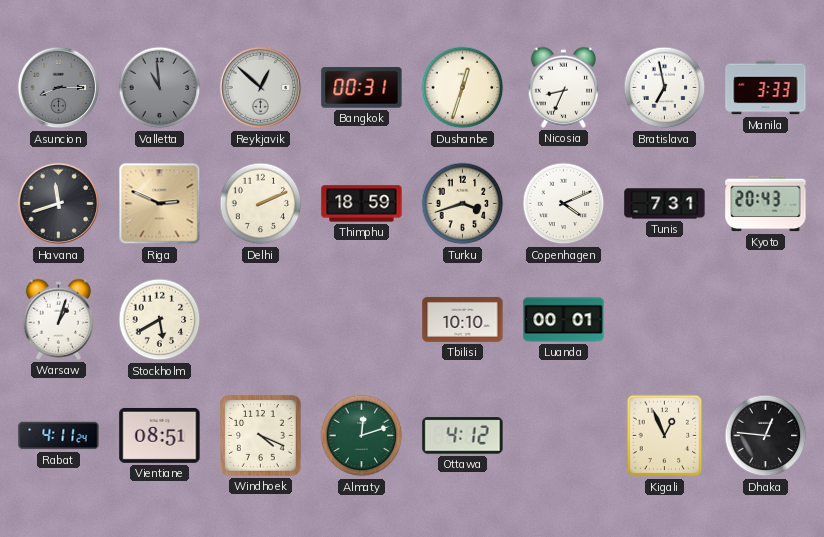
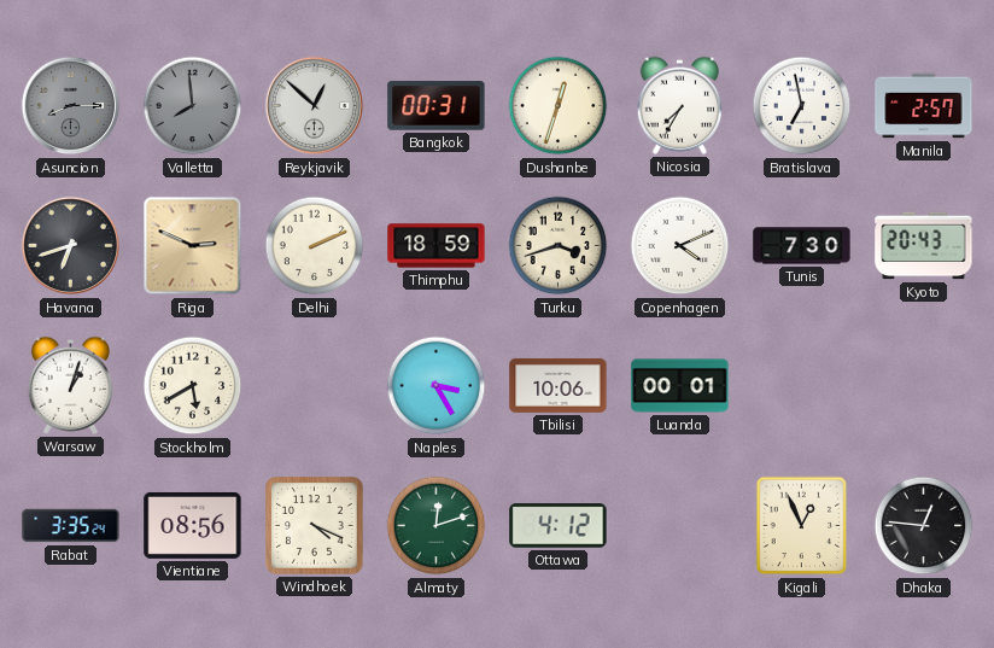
Valletta: 10:59 -> 7:59
Nicosia: 8:34 -> 7:35
Manila: 3:33 -> 2:57
Havana: 11:42 -> 6:42
Tunis: 7:31 -> 7:30
Naples: none -> 3:25
Tbilisi: 10:10 -> 10:06
Rabat: 4:11 -> 3:35
Vientiane: 08:51 -> 08:56
